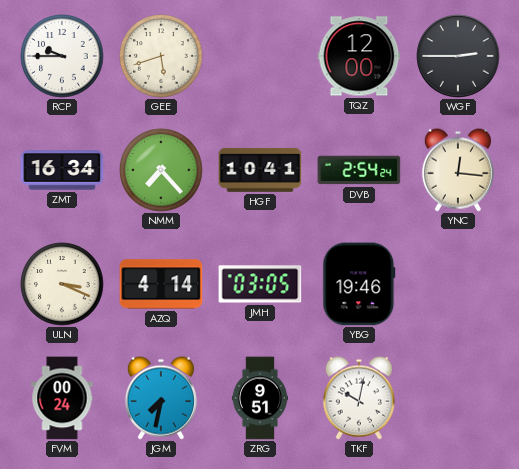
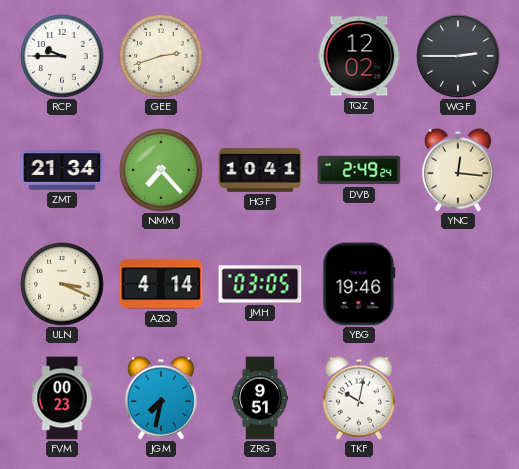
GEE: 5:42 -> 2:42
TQZ: 12:00 -> 12:02
ZMT: 16:34 -> 21:34
DVB: 2:54 -> 2:49
FVM: 00:24 -> 00:23
